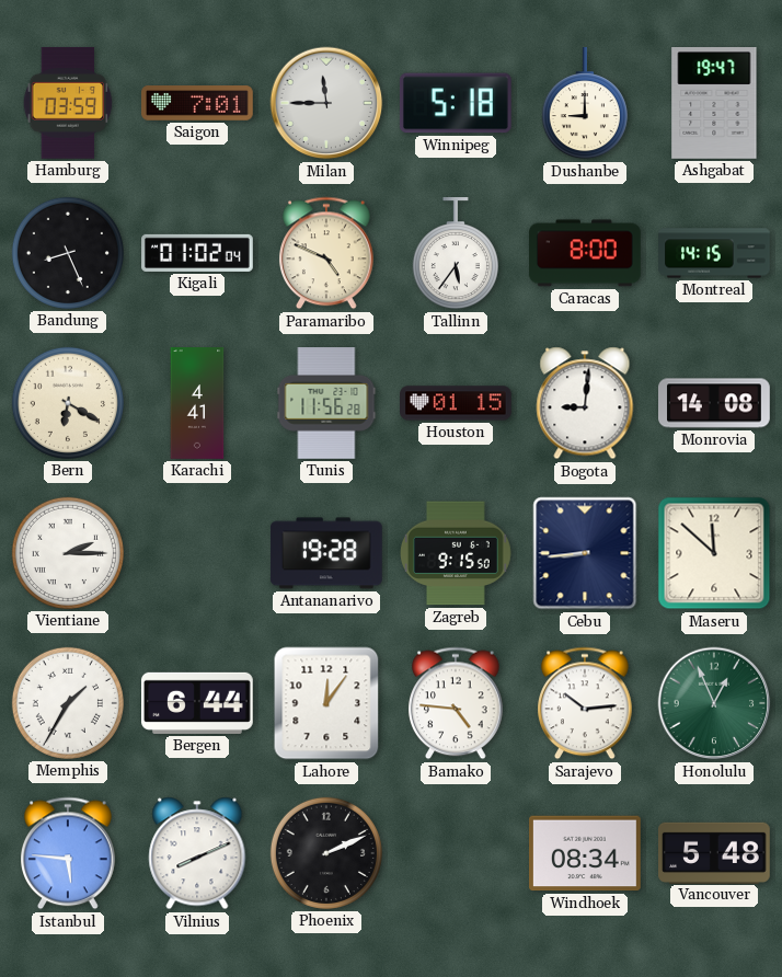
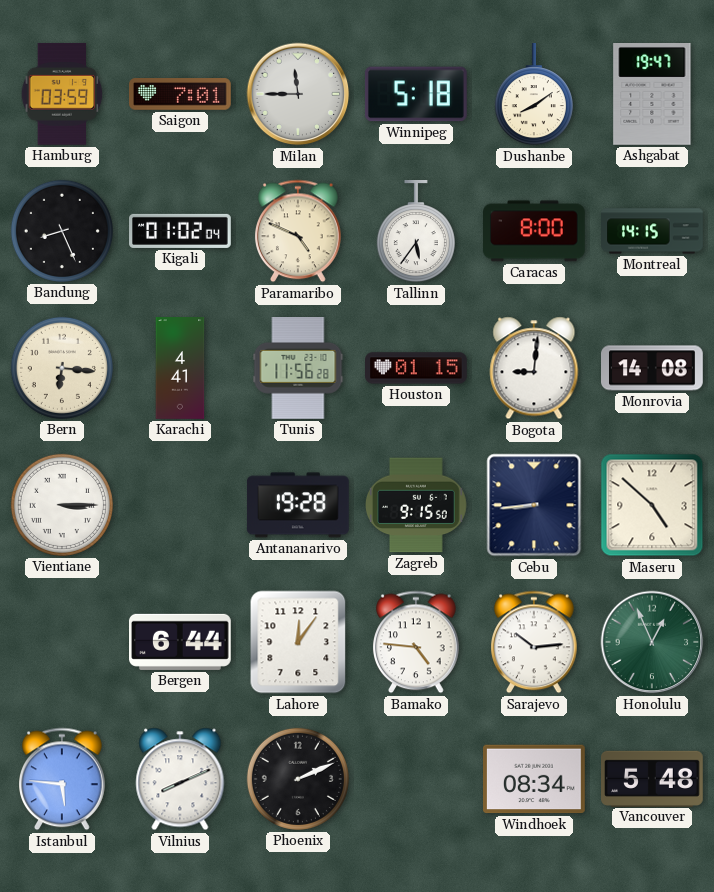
Dushanbe: 9:00 -> 8:09
Bern: 6:20 -> 6:16
Vientiane: 2:15 -> 3:15
Maseru: 11:52 -> 4:52
Memphis: 1:35 -> none
